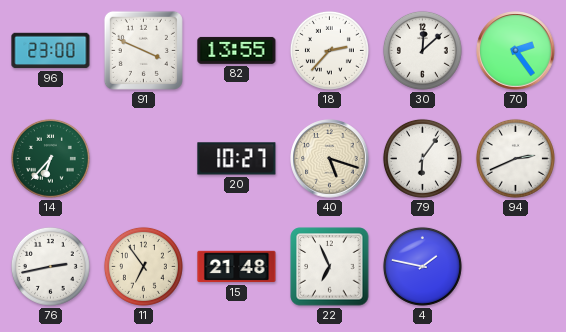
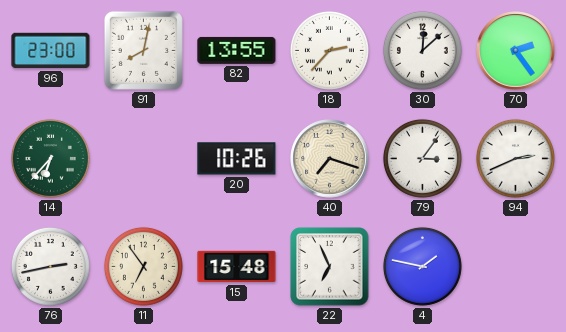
91: 3:49 -> 8:02
20: 10:27 -> 10:26
40: 5:18 -> 7:18
79: 6:06 -> 3:06
15: 21:48 -> 15:48
